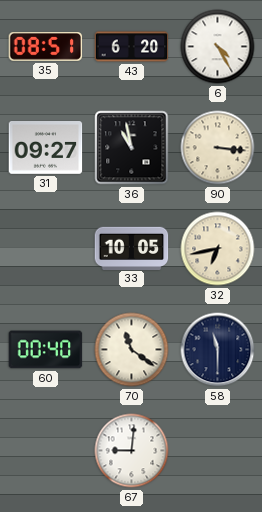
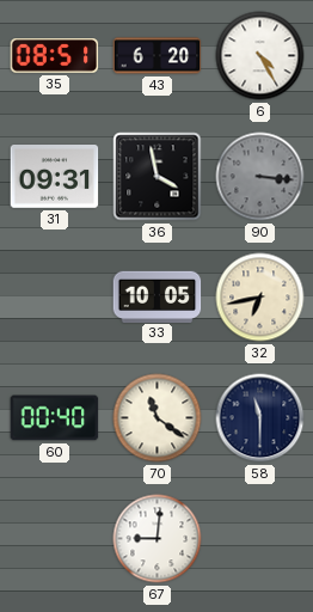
31: 09:27 -> 09:31
36: 10:58 -> 3:58
90 dial: cream -> grey
